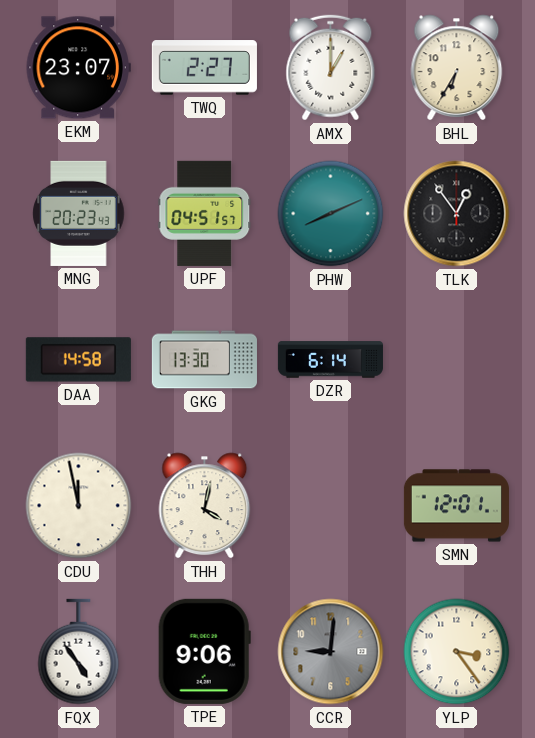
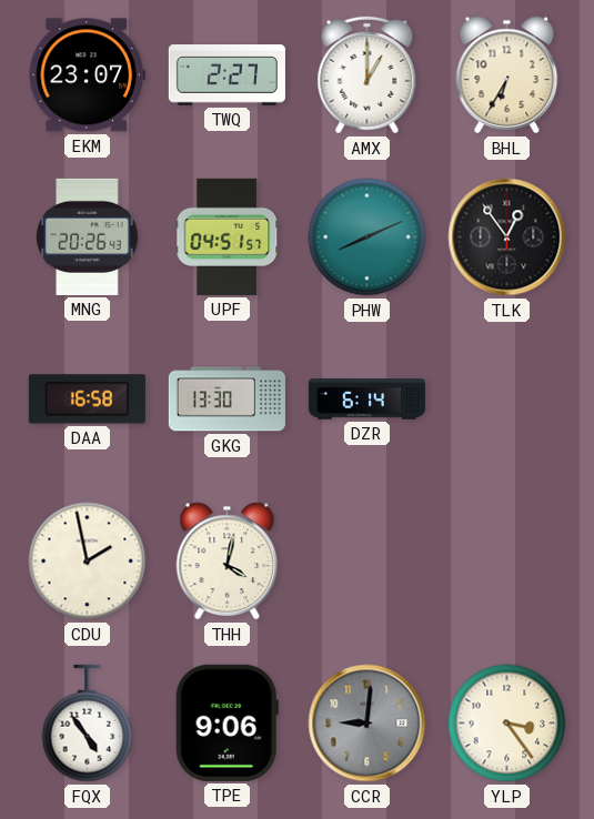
MNG: 20:23 -> 20:26
DAA: 14:58 -> 16:58
CDU: 11:58 -> 1:58
SMN: 12:01 -> none
